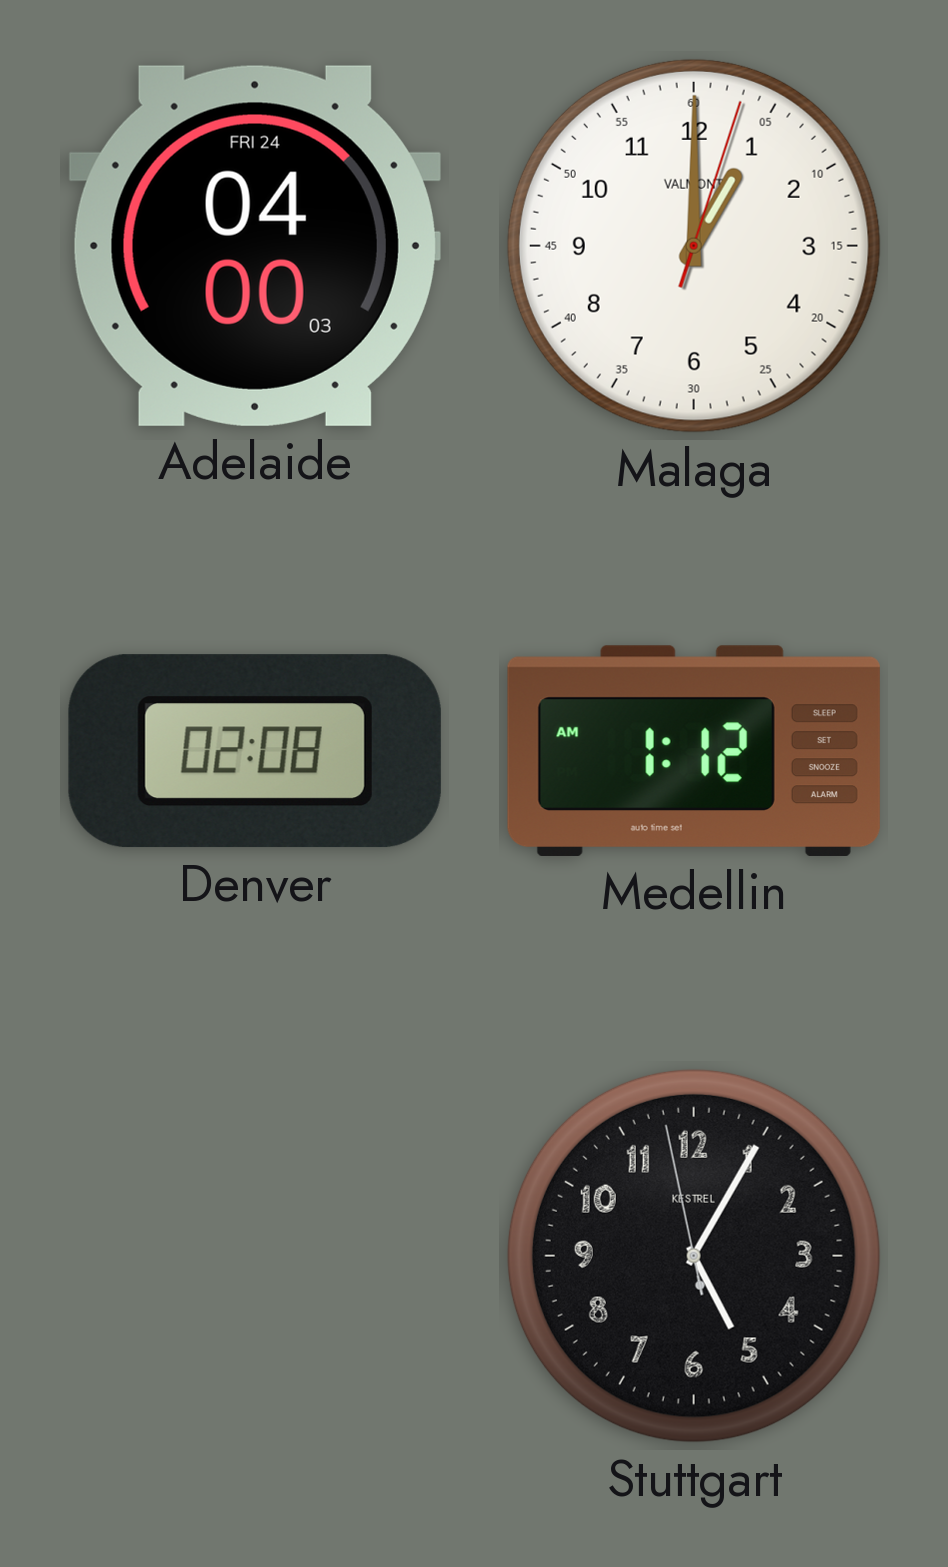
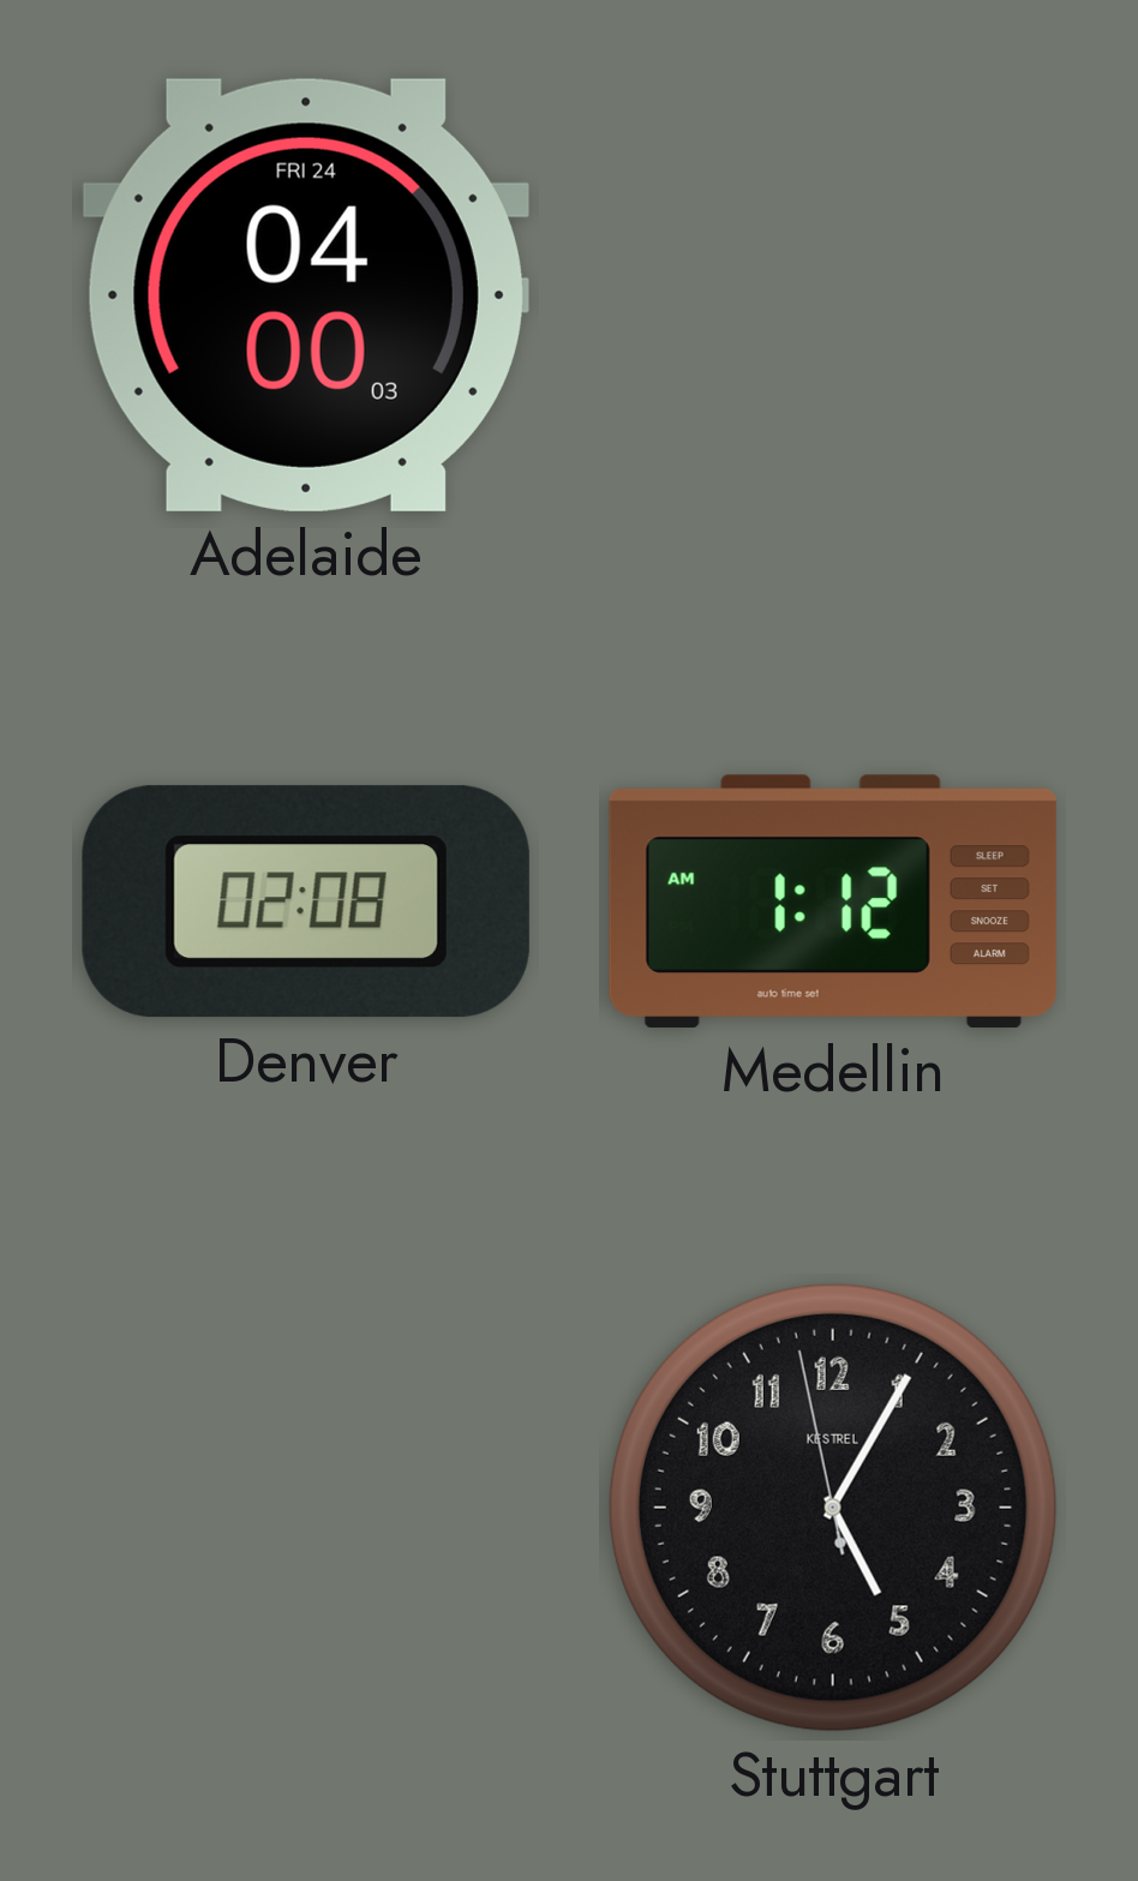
Malaga: 1:00 -> none
